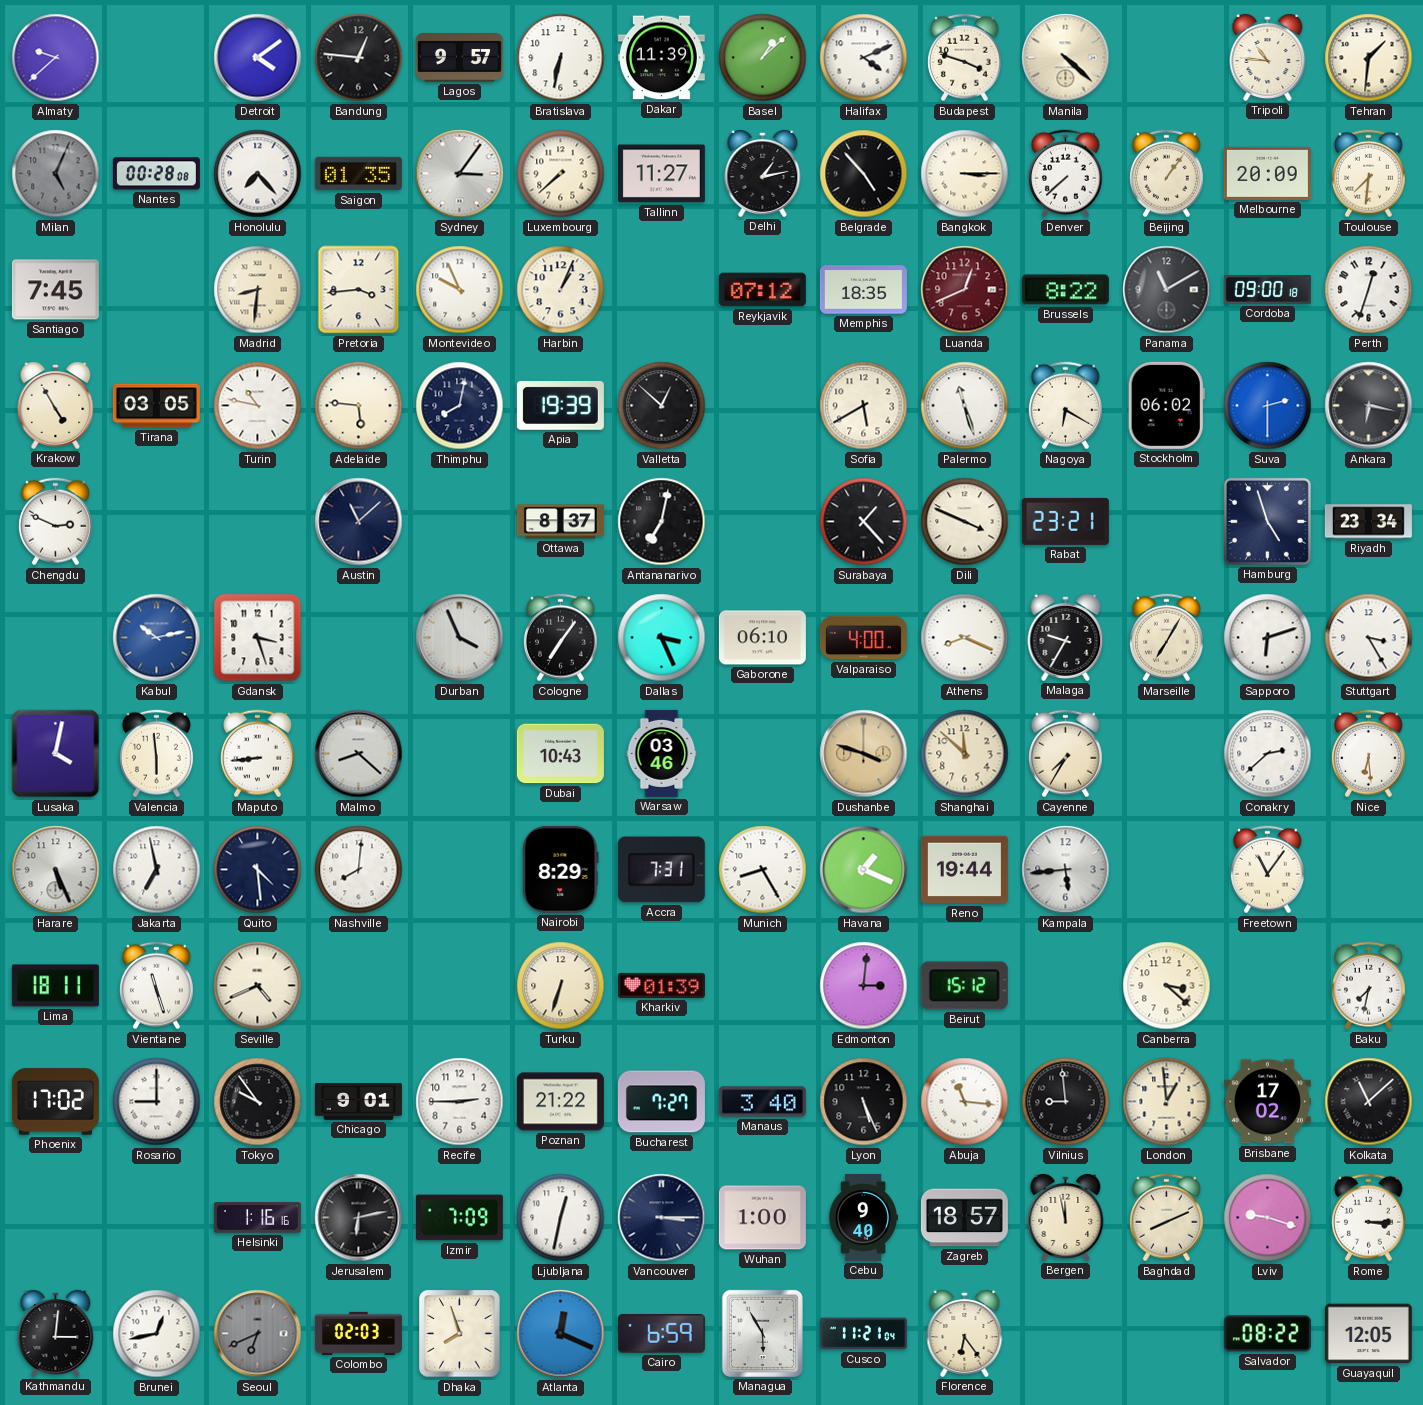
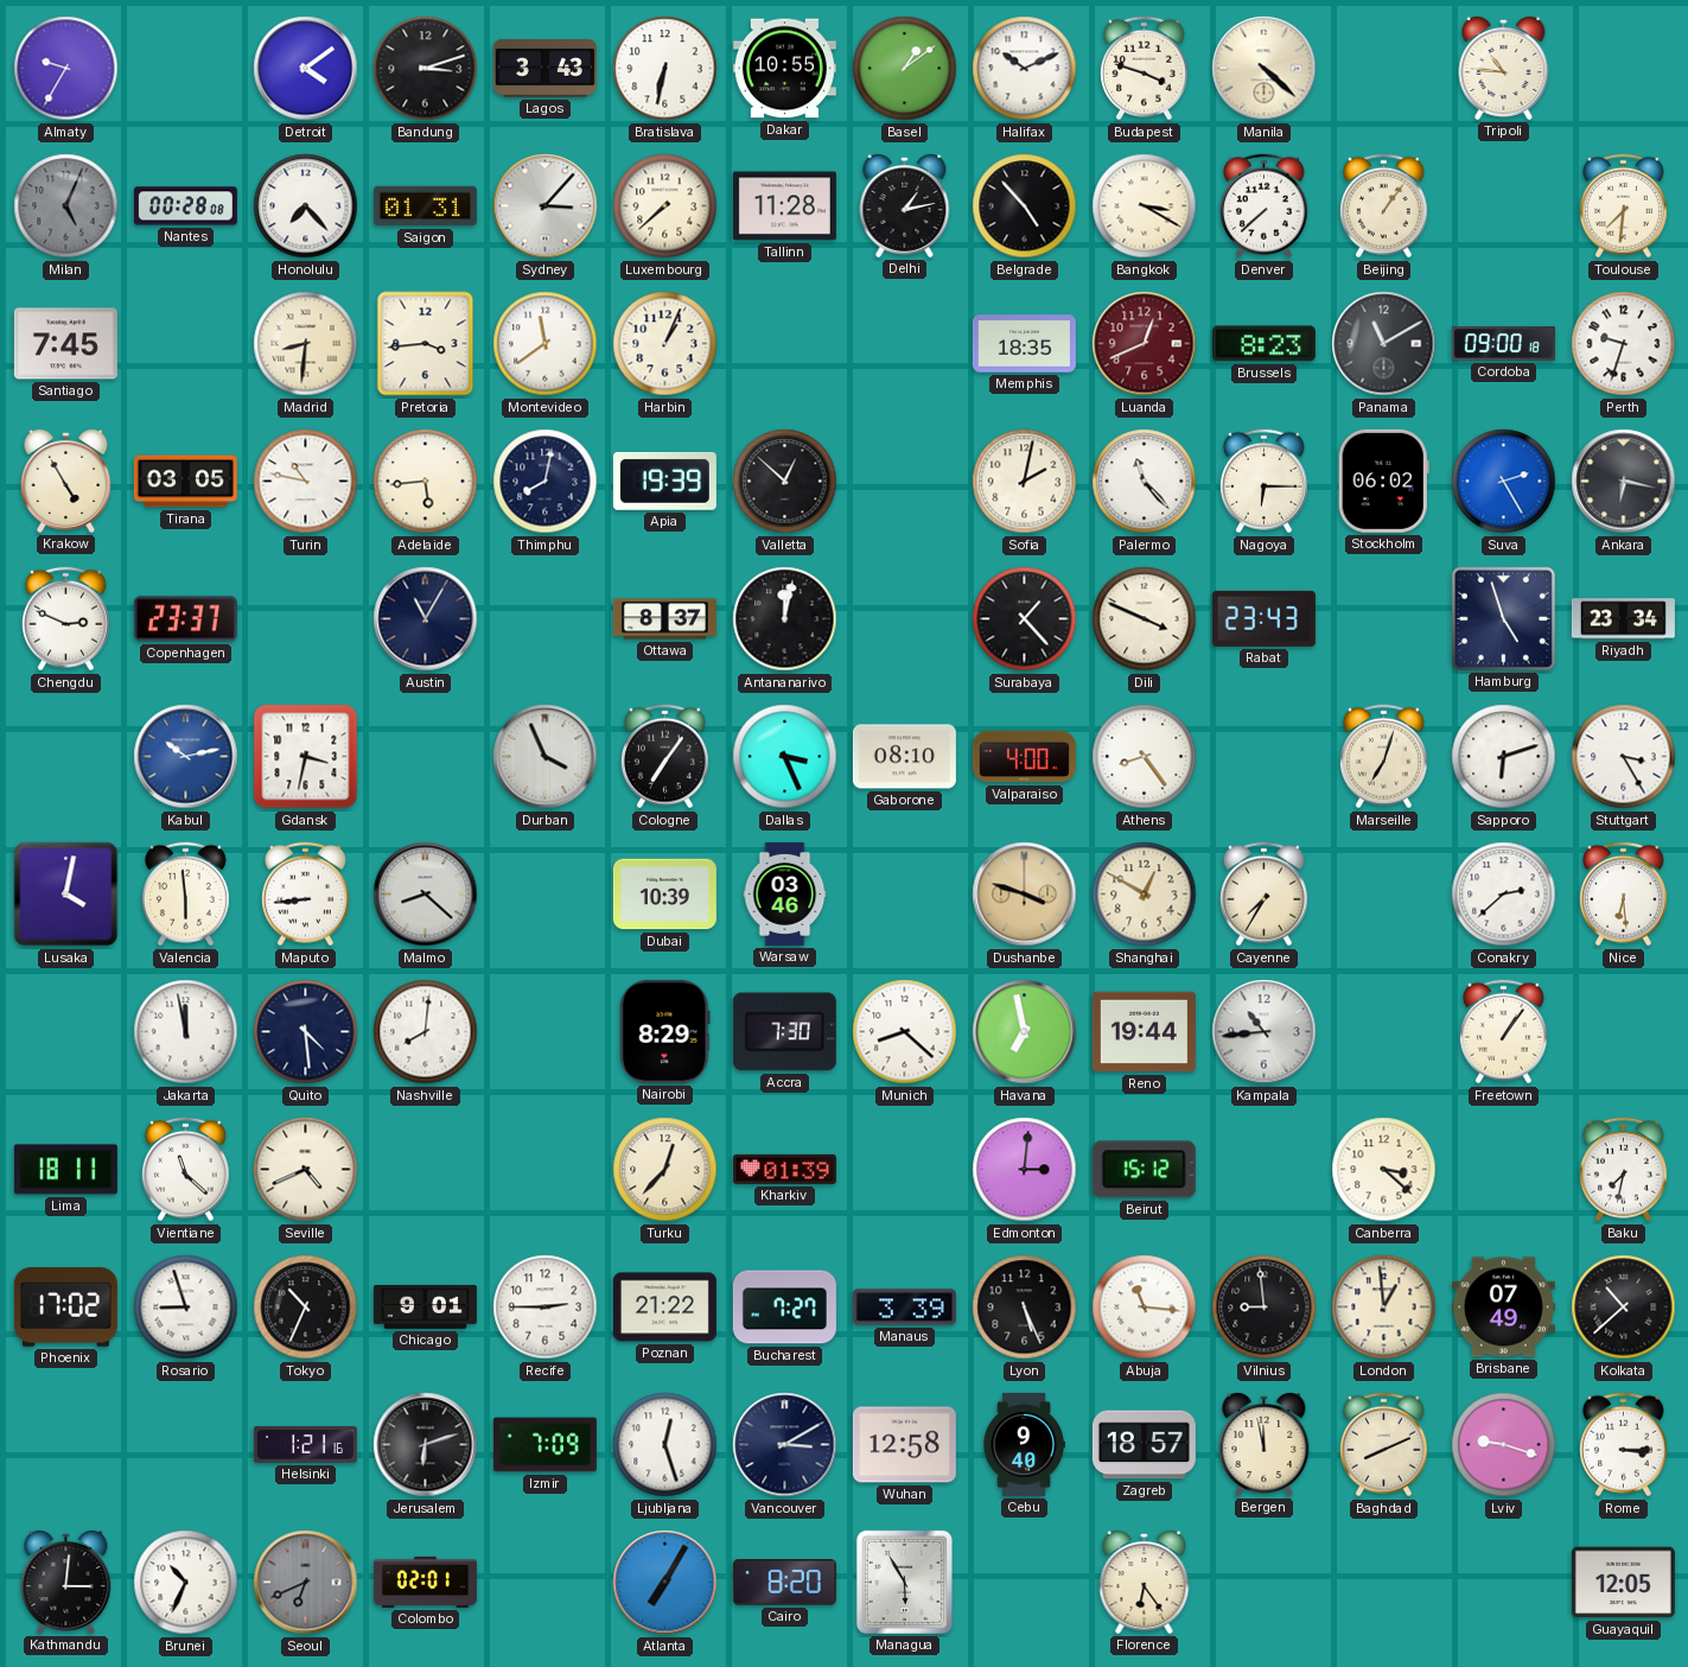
Almaty: 9:38 -> 9:35
Bandung: 12:46 -> 3:12
Lagos: 9:57 -> 3:43
Dakar: 11:39 -> 10:55
Basel: 1:08 -> 1:09
Halifax: 4:11 -> 10:11
Tehran: 1:31 -> none
Saigon: 01:35 -> 01:31
Sydney: 3:06 -> 3:07
Tallinn: 11:27 -> 11:28
Bangkok: 3:15 -> 3:20
Melbourne: 20:09 -> none
Montevideo: 9:56 -> 11:39
Reykjavik: 07:12 -> none
Brussels: 8:22 -> 8:23
Perth: 12:33 -> 9:33
Adelaide: 5:46 -> 5:44
Sofia: 5:40 -> 2:02
Palermo: 11:27 -> 11:23
Nagoya: 6:20 -> 6:15
Suva: 2:30 -> 2:25
Copenhagen: none -> 23:37
Austin: 11:08 -> 11:05
Antananarivo: 7:02 -> 12:02
Rabat: 23:21 -> 23:43
Gdansk: 3:27 -> 3:32
Gaborone: 06:10 -> 08:10
Athens: 8:19 -> 8:24
Malaga: 9:35 -> none
Marseille: 7:05 -> 7:03
Dubai: 10:43 -> 10:39
Shanghai: 11:52 -> 12:50
Harare: 5:26 -> none
Jakarta: 6:58 -> 11:58
Accra: 7:31 -> 7:30
Munich: 8:25 -> 8:22
Havana: 1:19 -> 6:58
Kampala: 5:44 -> 10:44
Freetown: 11:06 -> 1:06
Vientiane: 11:27 -> 11:22
Turku: 6:33 -> 12:37
Rosario: 9:00 -> 8:57
Tokyo: 9:54 -> 10:34
Manaus: 3:40 -> 3:39
Brisbane: 17:02 -> 07:49
Kolkata: 11:08 -> 10:38
Helsinki: 1:16 -> 1:21
Jerusalem: 6:13 -> 6:12
Ljubljana: 12:32 -> 12:27
Vancouver: 3:15 -> 3:10
Wuhan: 1:00 -> 12:58
Brunei: 12:43 -> 10:34
Colombo: 02:03 -> 02:01
Dhaka: 7:57 -> none
Atlanta: 12:19 -> 7:05
Cairo: 6:59 -> 8:20
Cusco: 11:21 -> none
Salvador: 08:22 -> none
